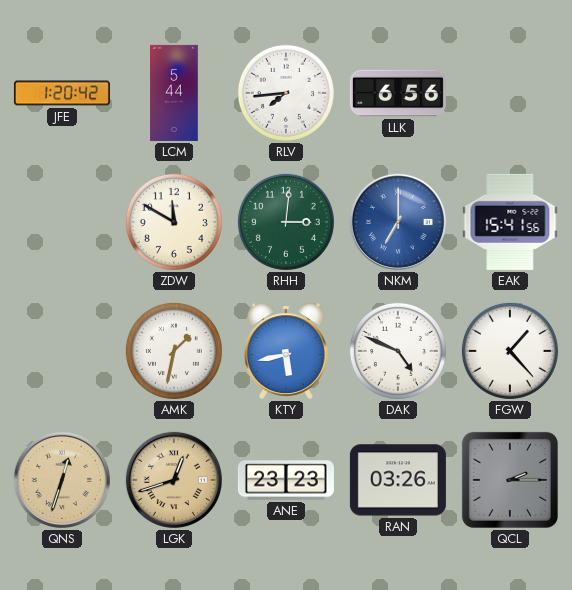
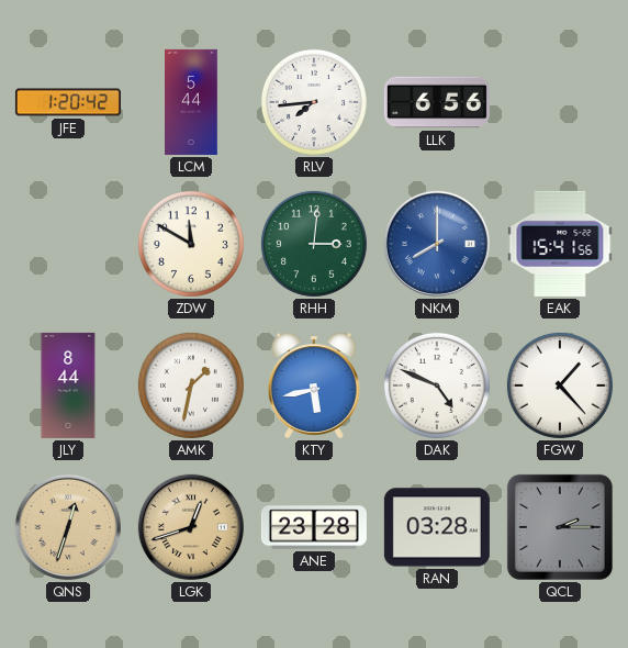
NKM: 7:00 -> 8:00
JLY: none -> 8:44
ANE: 23:23 -> 23:28
RAN: 03:26 -> 03:28
